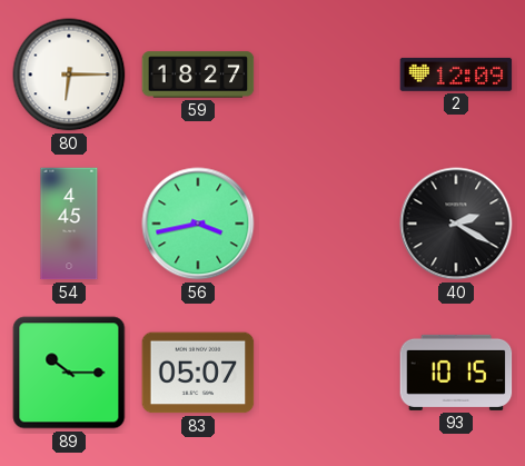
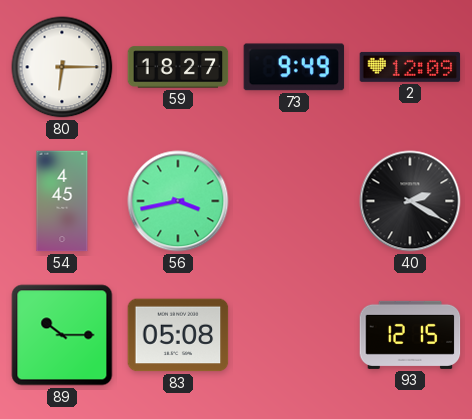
73: none -> 9:49
83: 05:07 -> 05:08
93: 10:15 -> 12:15
